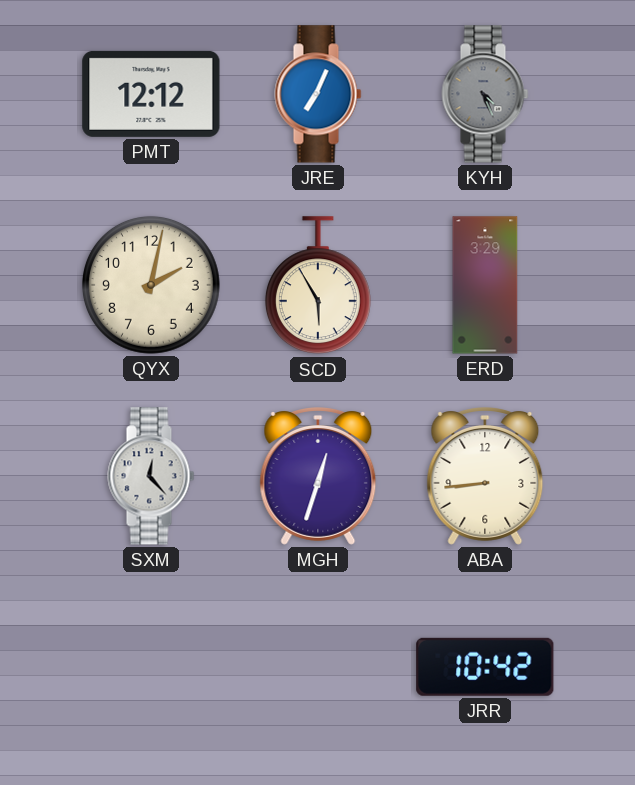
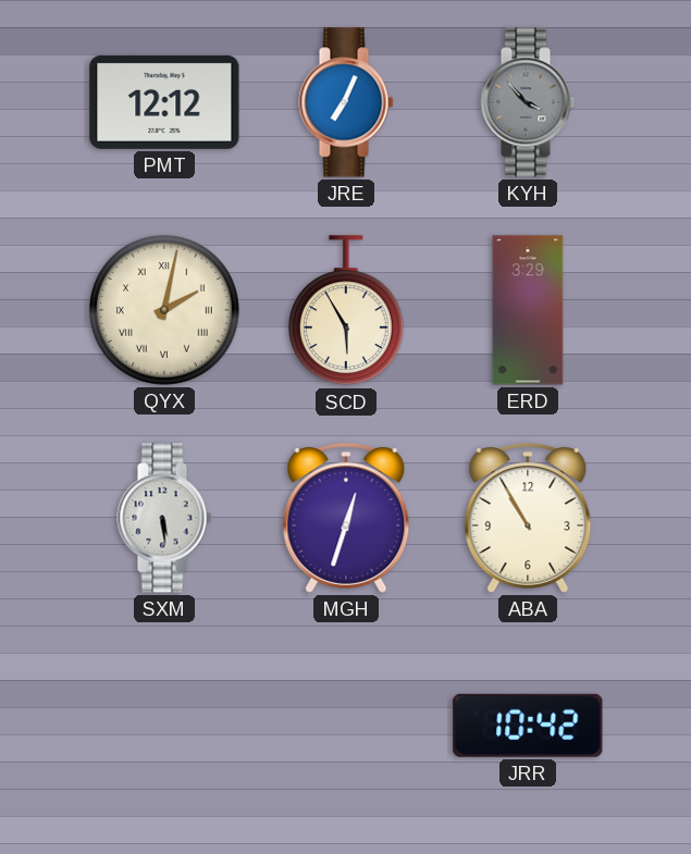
KYH: 4:26 -> 3:53
QYX numerals: Arabic -> Roman
SXM: 12:23 -> 5:29
ABA: 8:44 -> 10:55
